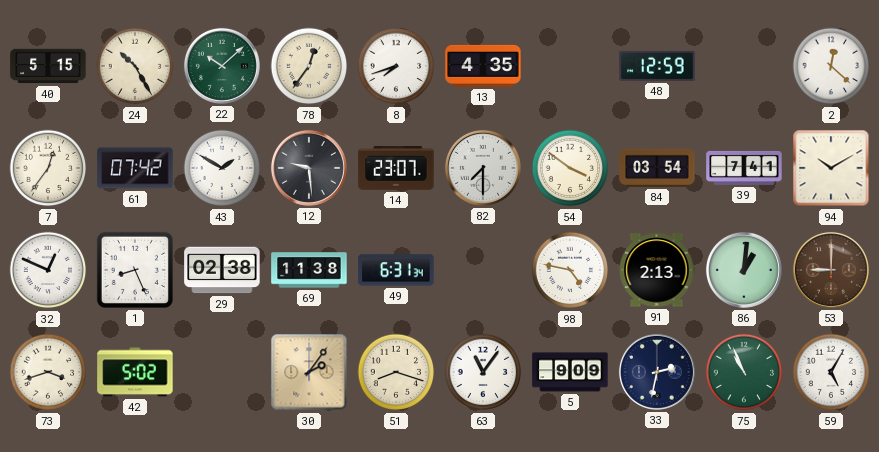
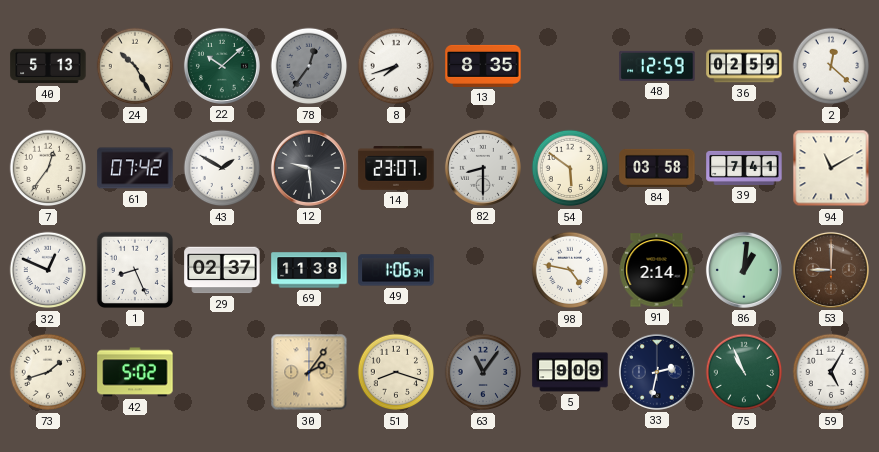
40: 5:15 -> 5:13
78 dial: cream -> grey
13: 4:35 -> 8:35
36: none -> 02:59
82: 7:30 -> 8:30
54: 3:51 -> 5:51
84: 03:54 -> 03:58
94: 10:10 -> 11:10
29: 02:38 -> 02:37
49: 6:31 -> 1:06
91: 2:13 -> 2:14
73: 3:42 -> 1:42
63 dial: white -> grey
